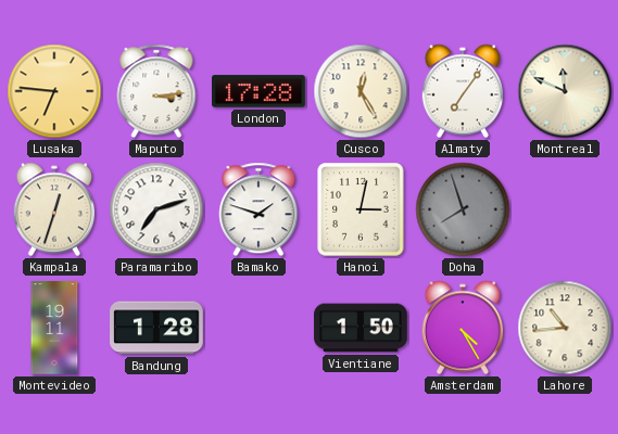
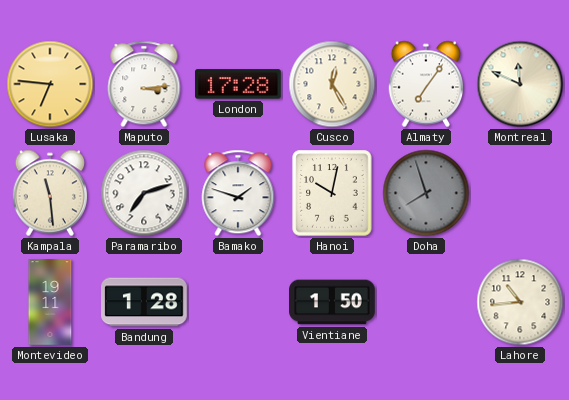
Kampala: 12:33 -> 11:29
Hanoi: 3:02 -> 10:02
Amsterdam: 4:25 -> none
